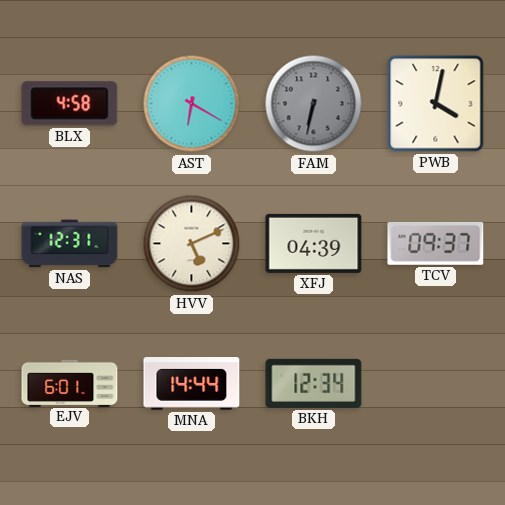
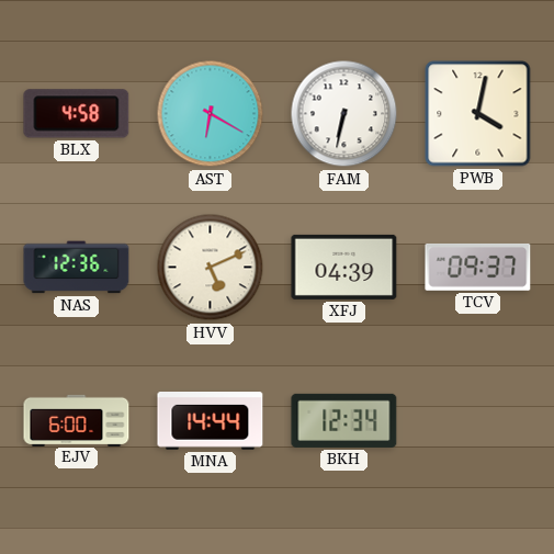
FAM dial: grey -> white
NAS: 12:31 -> 12:36
EJV: 6:01 -> 6:00
